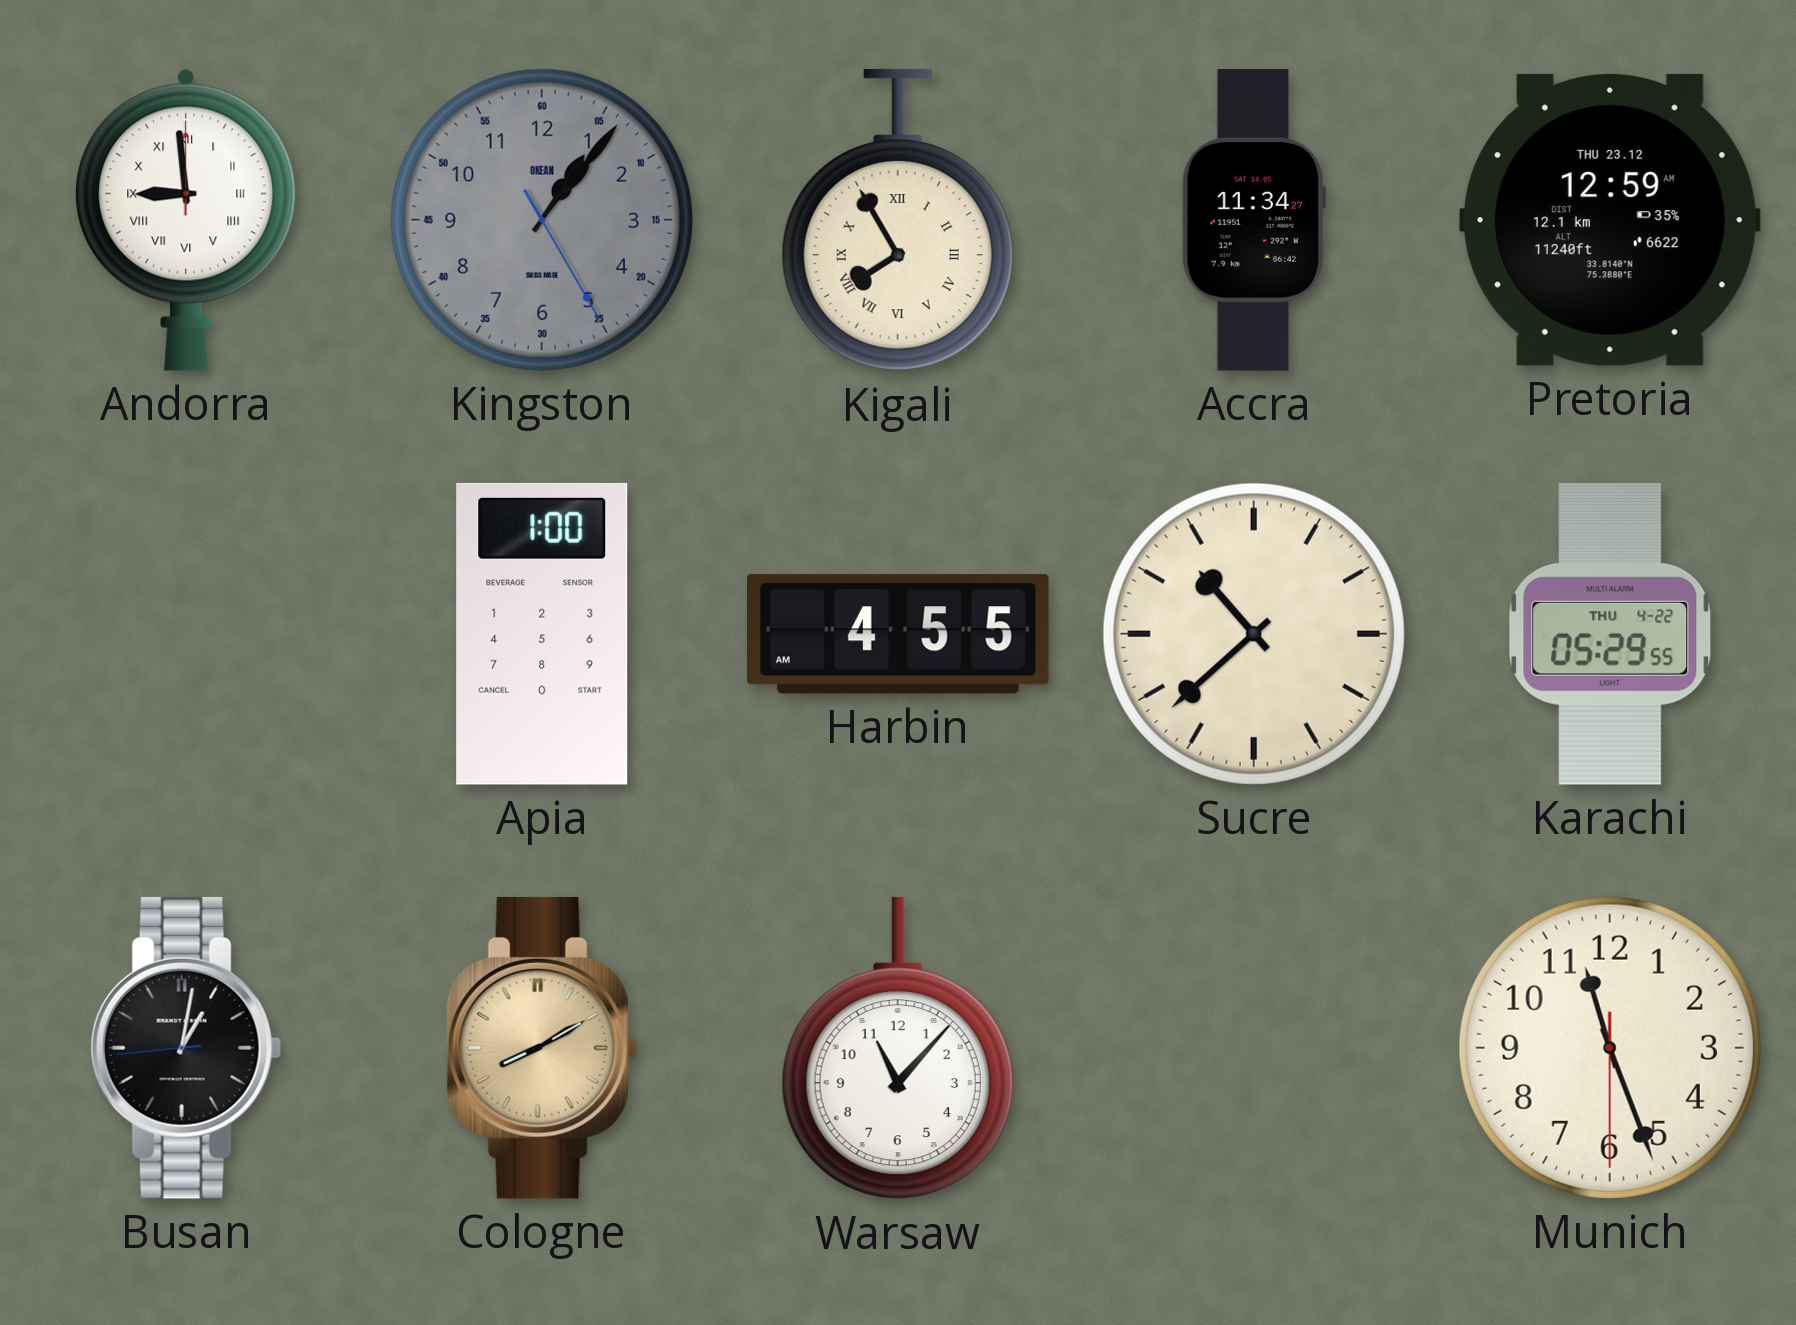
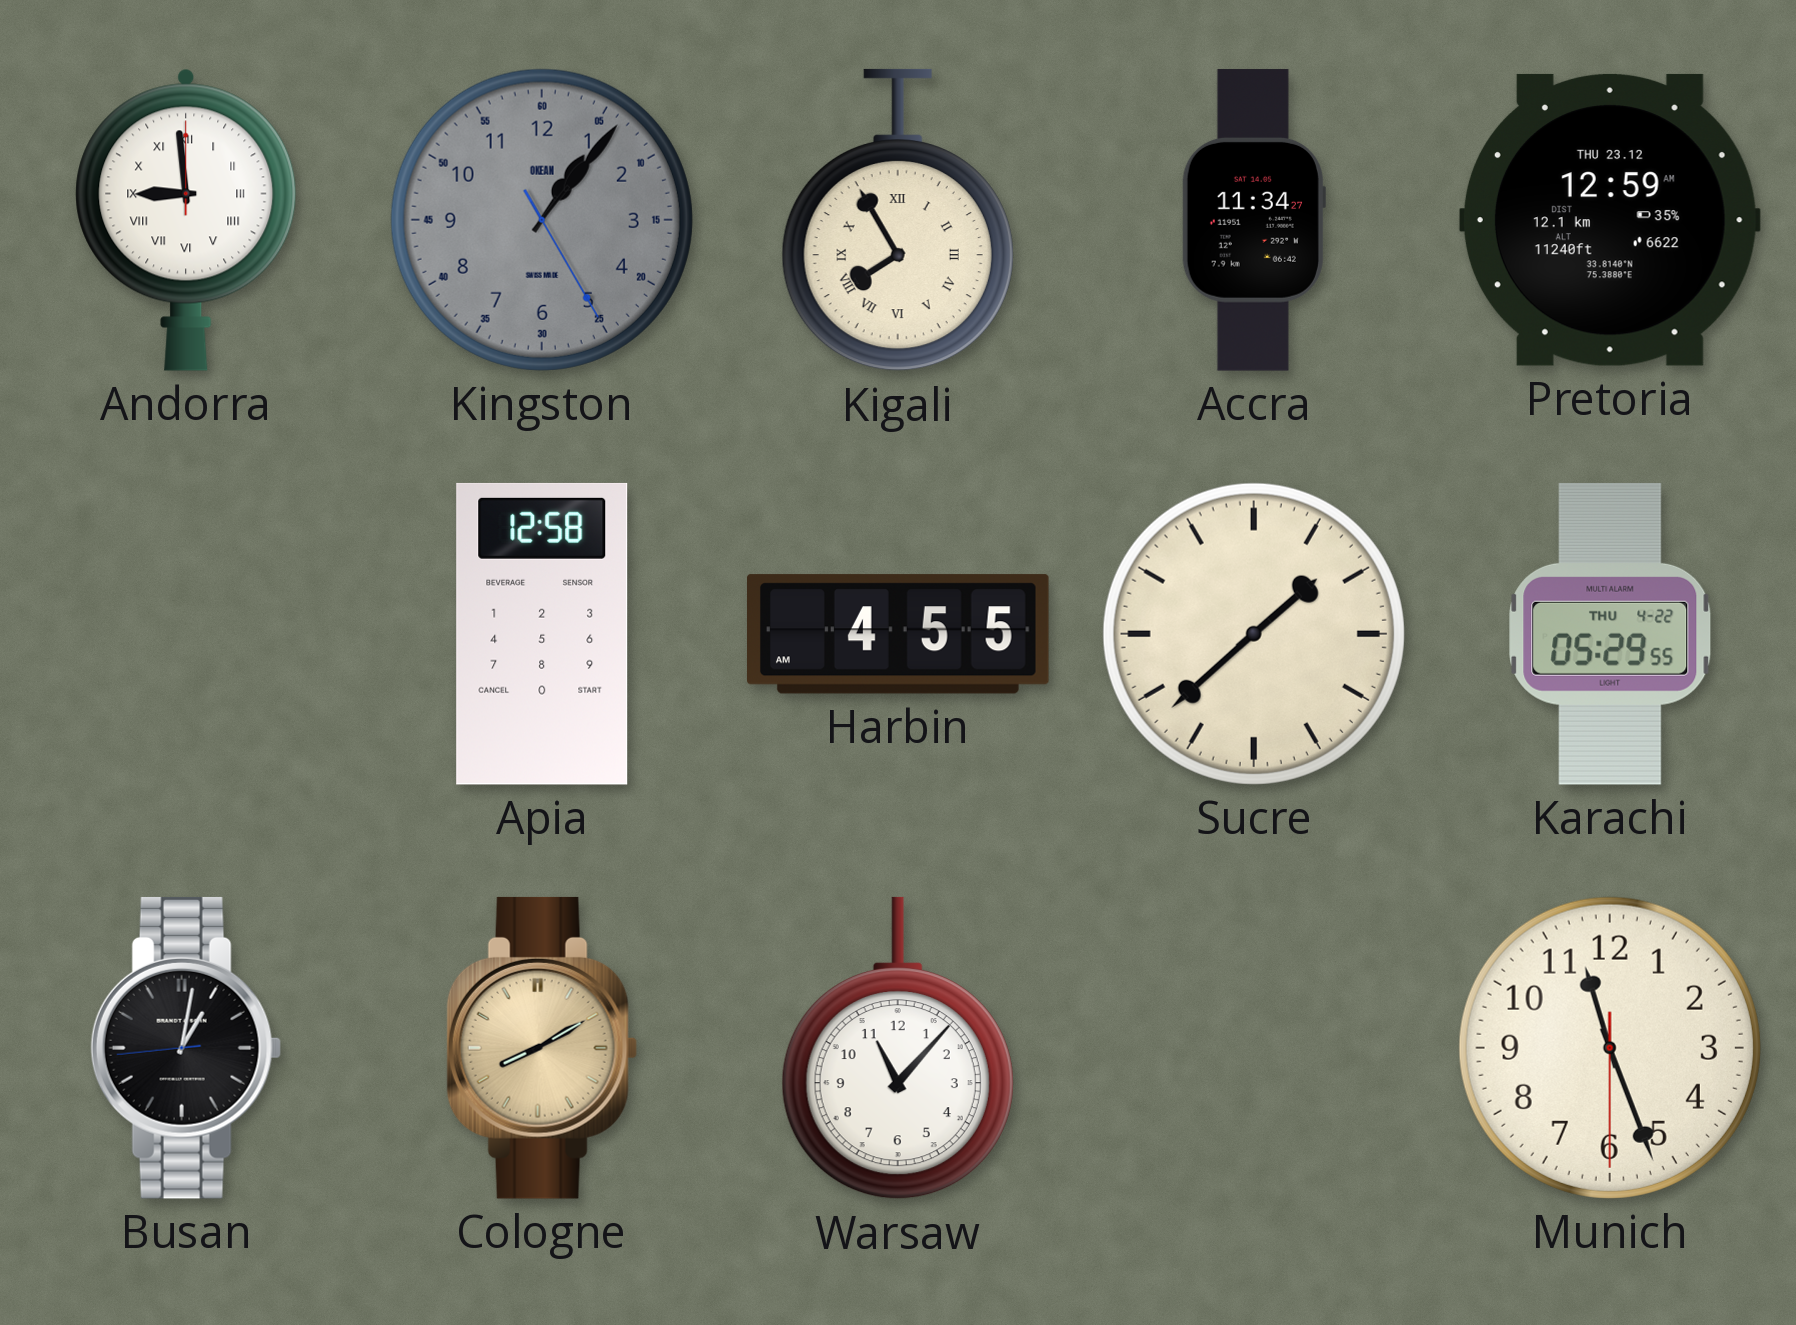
Apia: 1:00 -> 12:58
Sucre: 10:38 -> 1:38
